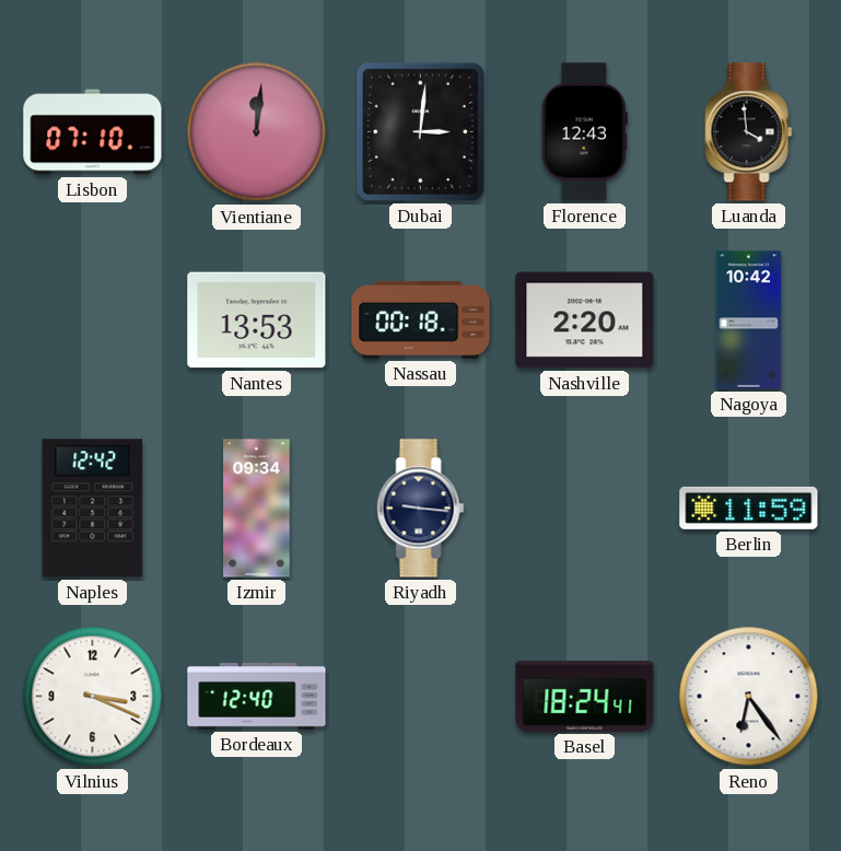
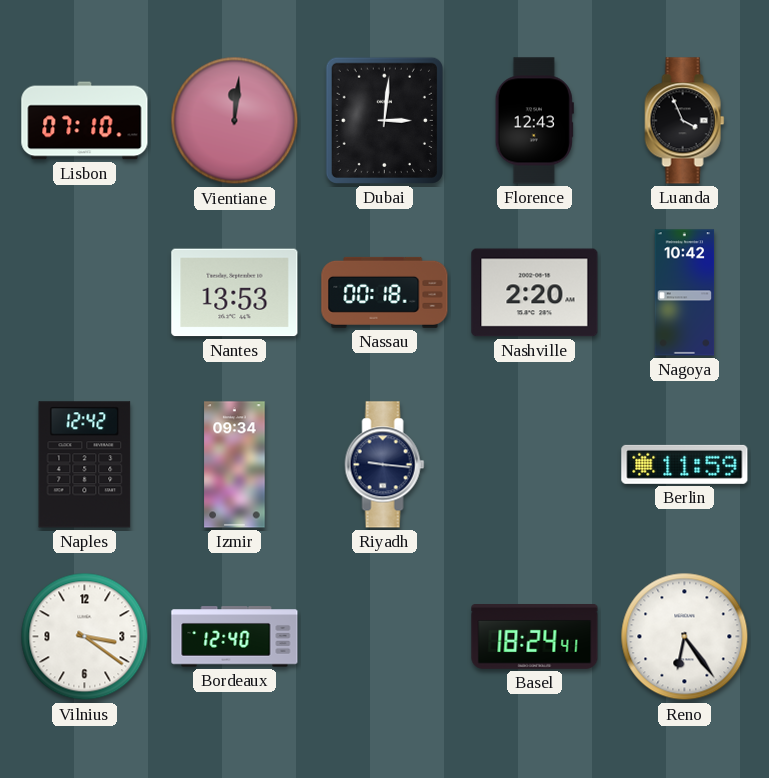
Luanda: 3:59 -> 3:56
Vilnius: 3:19 -> 3:21
